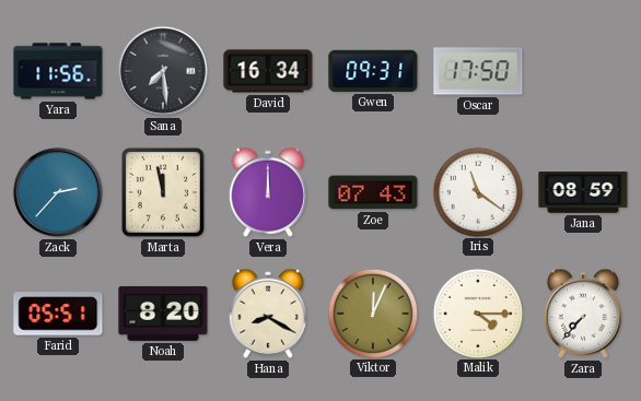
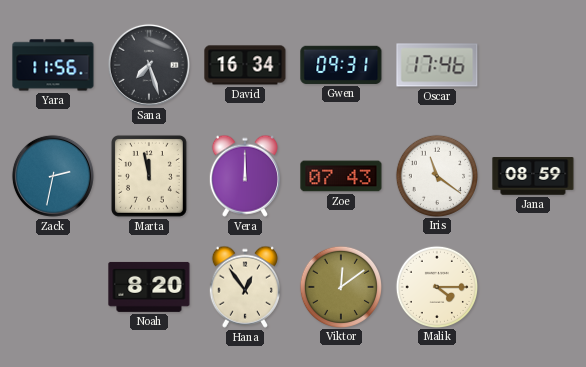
Sana: 7:29 -> 7:27
Oscar: 17:50 -> 17:46
Zack: 2:37 -> 2:32
Farid: 05:51 -> none
Hana: 8:20 -> 12:54
Viktor: 12:04 -> 12:09
Zara: 7:37 -> none
